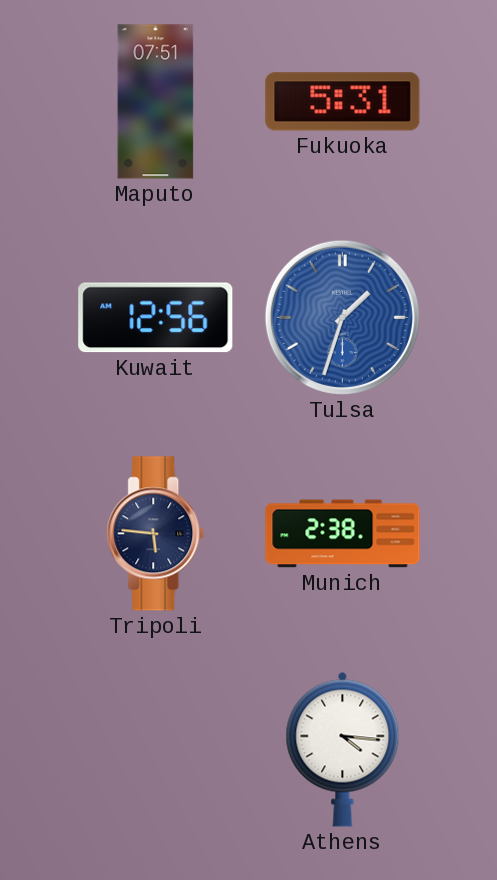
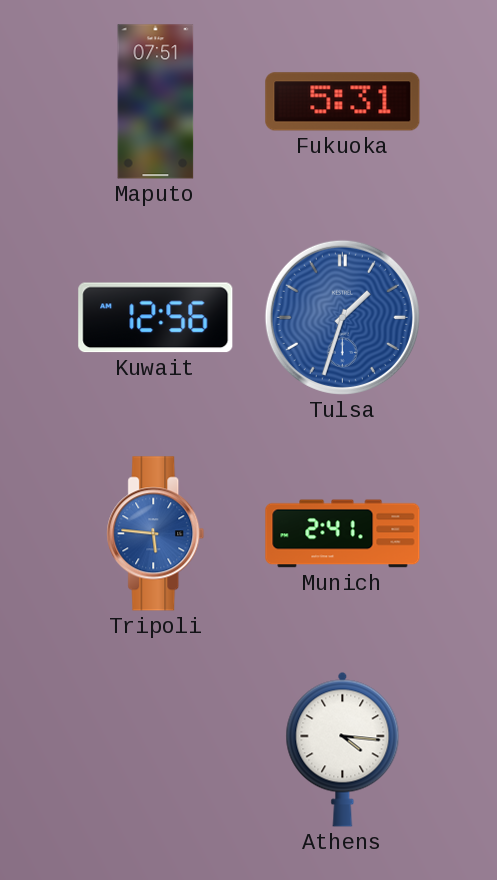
Tripoli dial: navy -> blue
Munich: 2:38 -> 2:41
